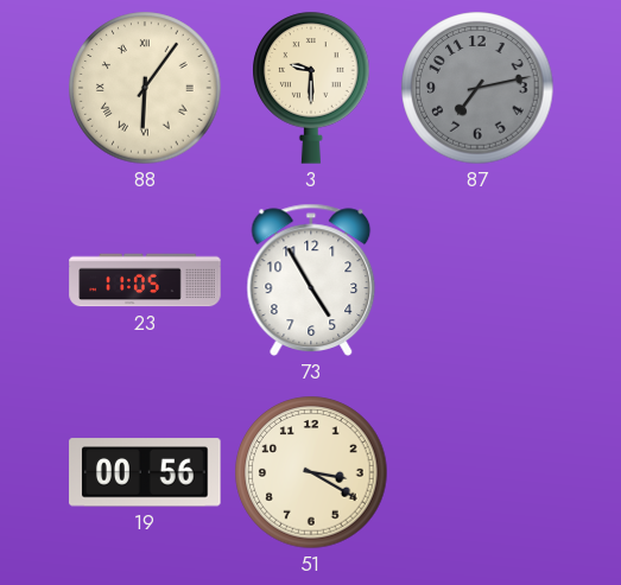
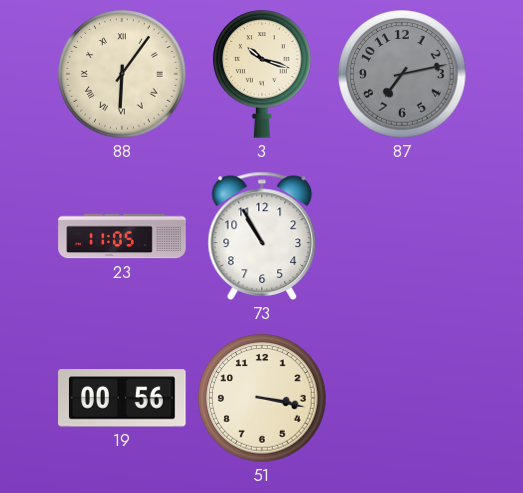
3: 9:30 -> 10:18
73: 4:55 -> 10:55
51: 3:20 -> 3:17
